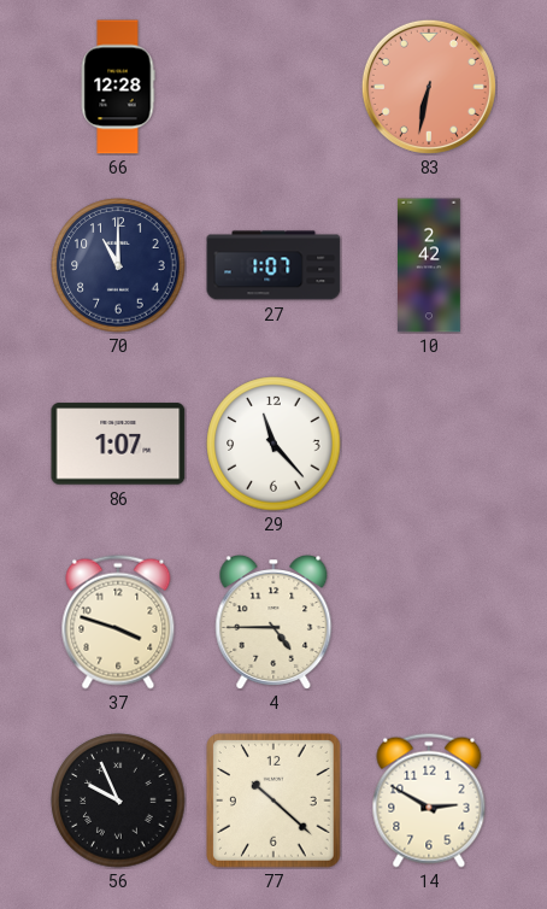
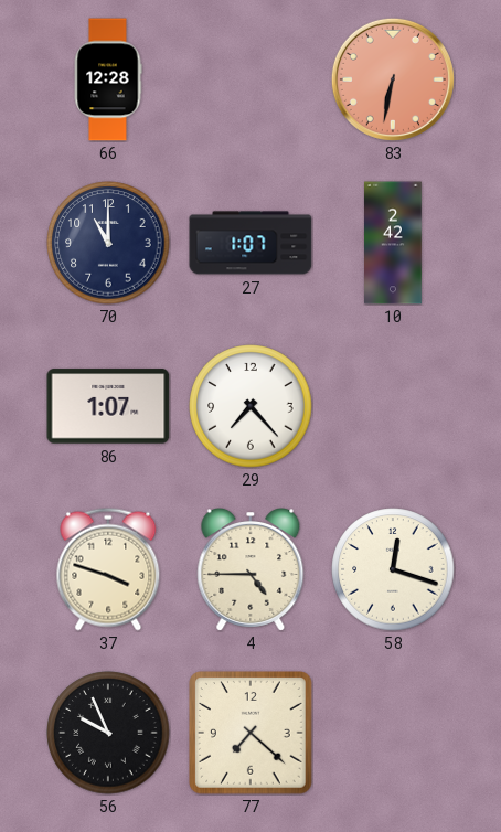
29: 11:23 -> 7:23
58: none -> 12:18
77: 10:22 -> 7:22
14: 2:50 -> none
